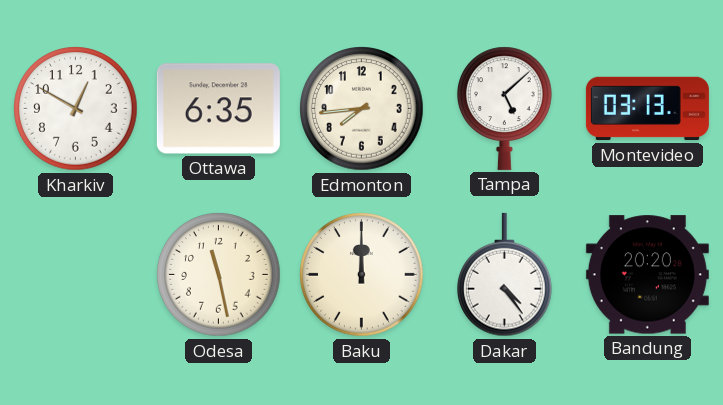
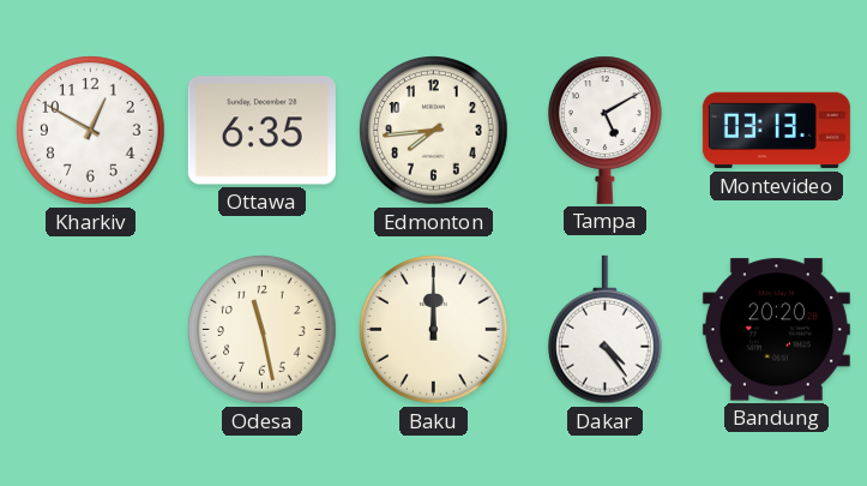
Tampa: 5:08 -> 5:10
